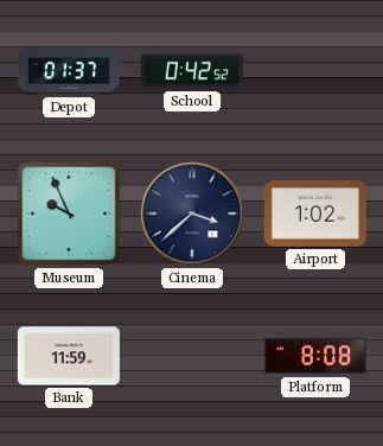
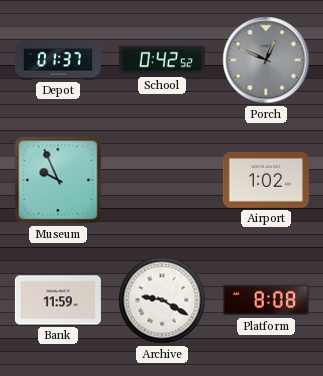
Porch: none -> 12:49
Cinema: 3:38 -> none
Archive: none -> 9:20
